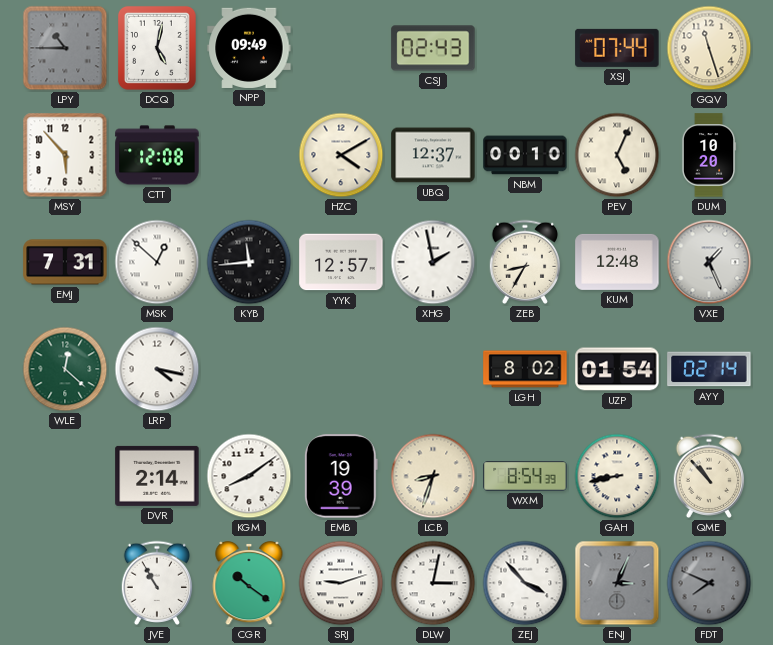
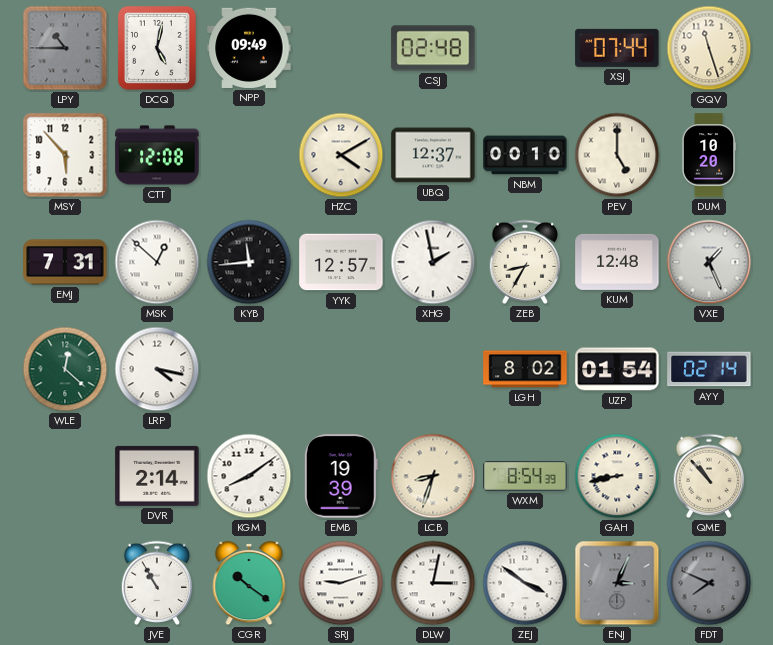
CSJ: 02:43 -> 02:48
PEV: 5:04 -> 5:00
ZEJ: 3:53 -> 3:51
